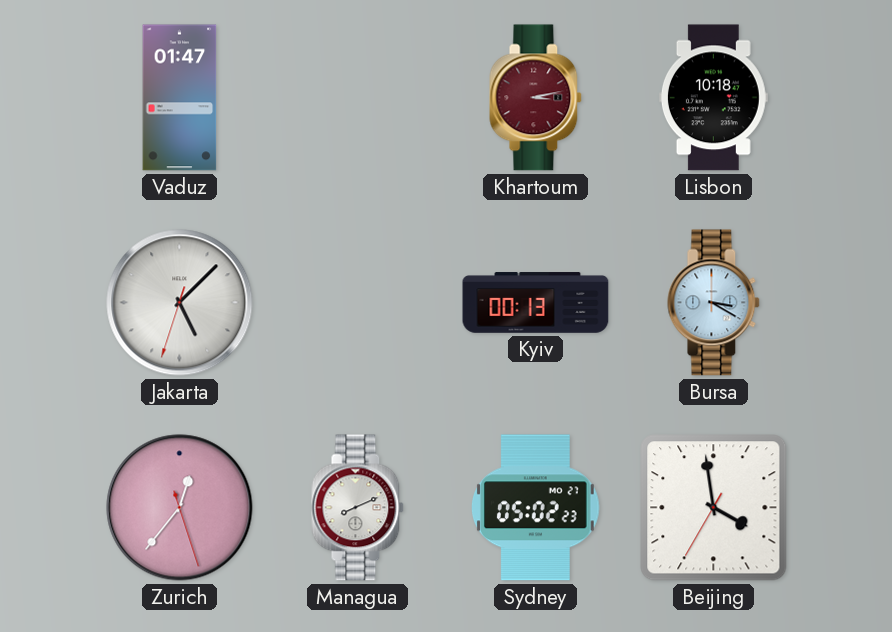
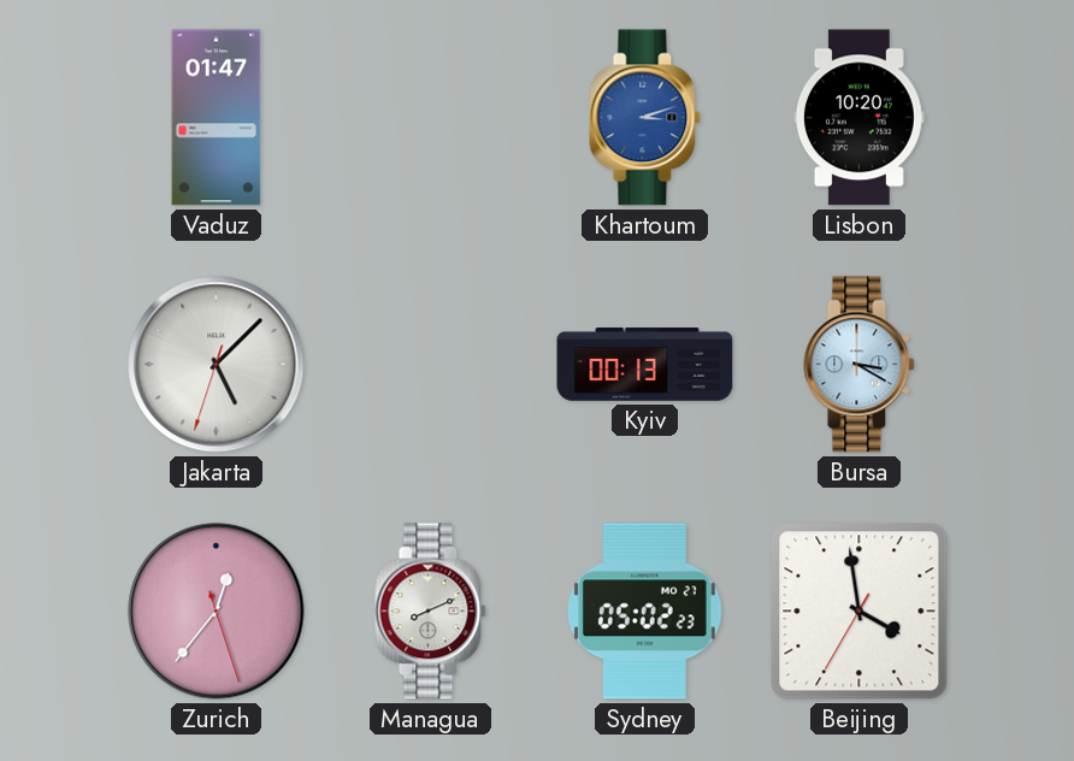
Khartoum: 3:13 -> 3:12
Khartoum dial: burgundy -> blue
Lisbon: 10:18 -> 10:20
